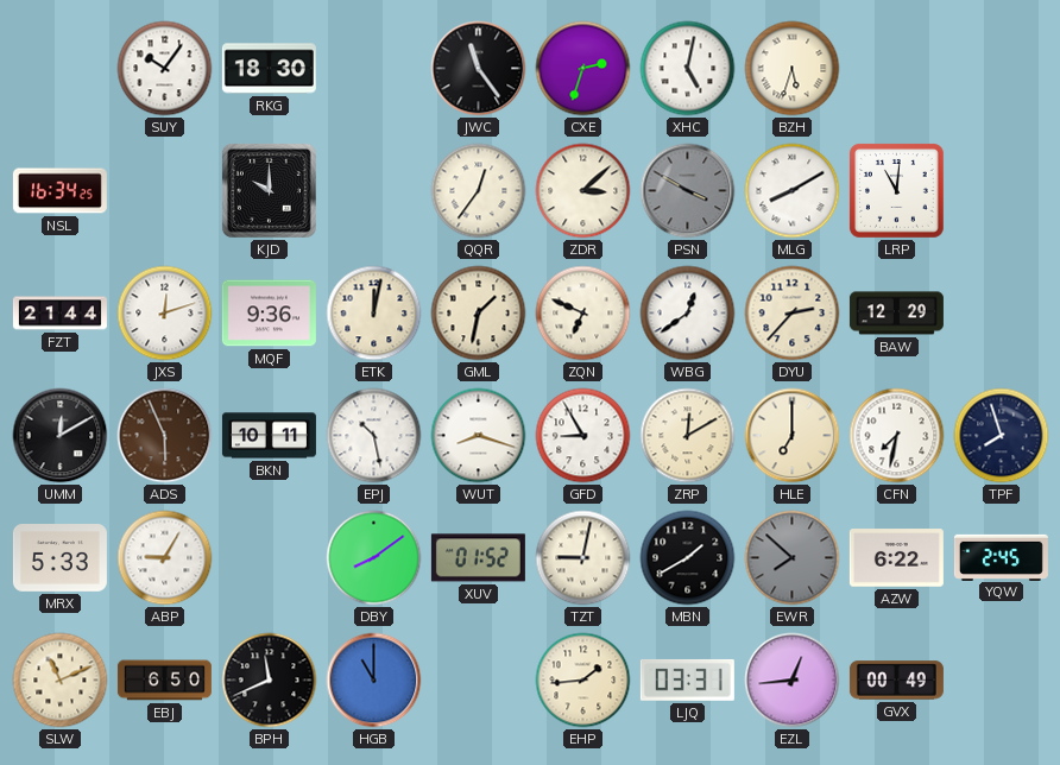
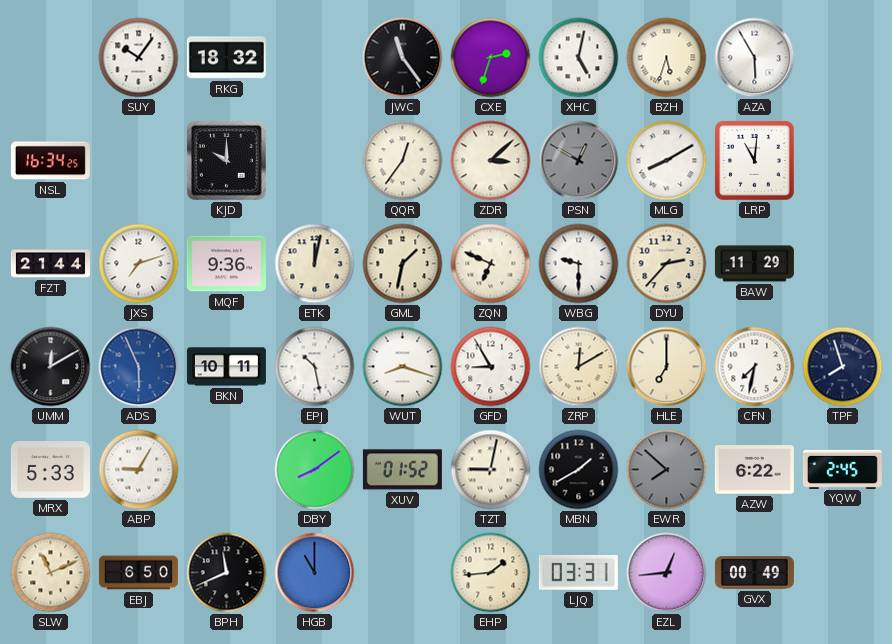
RKG: 18:30 -> 18:32
AZA: none -> 5:55
PSN: 3:50 -> 12:50
JXS: 12:12 -> 7:12
WBG: 12:39 -> 9:30
BAW: 12:29 -> 11:29
ADS dial: brown -> blue
